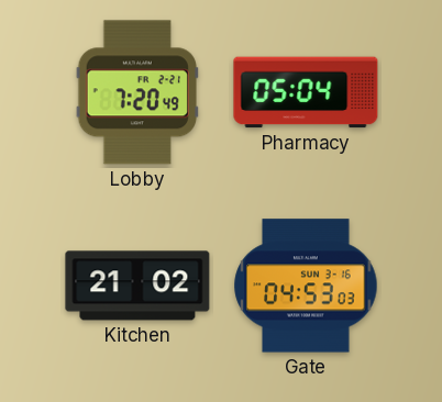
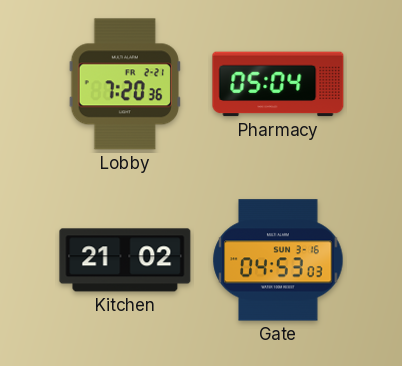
Lobby: 7:20:49 -> 7:20:36
